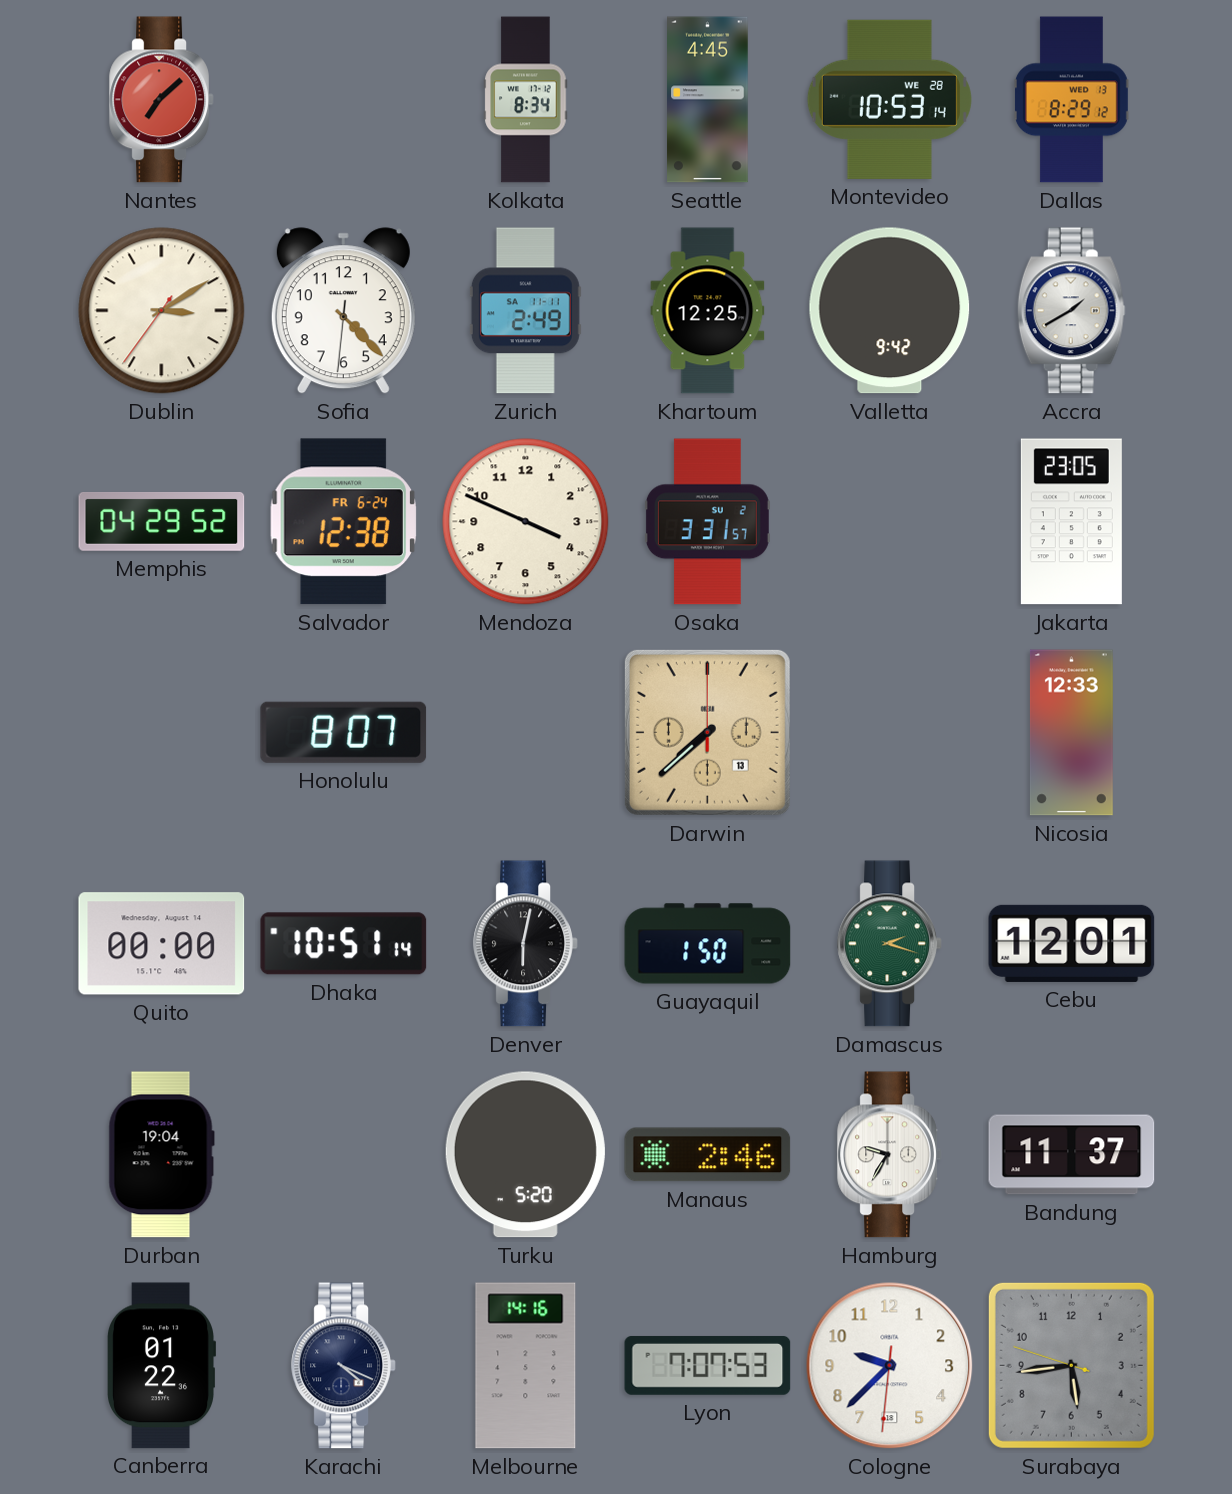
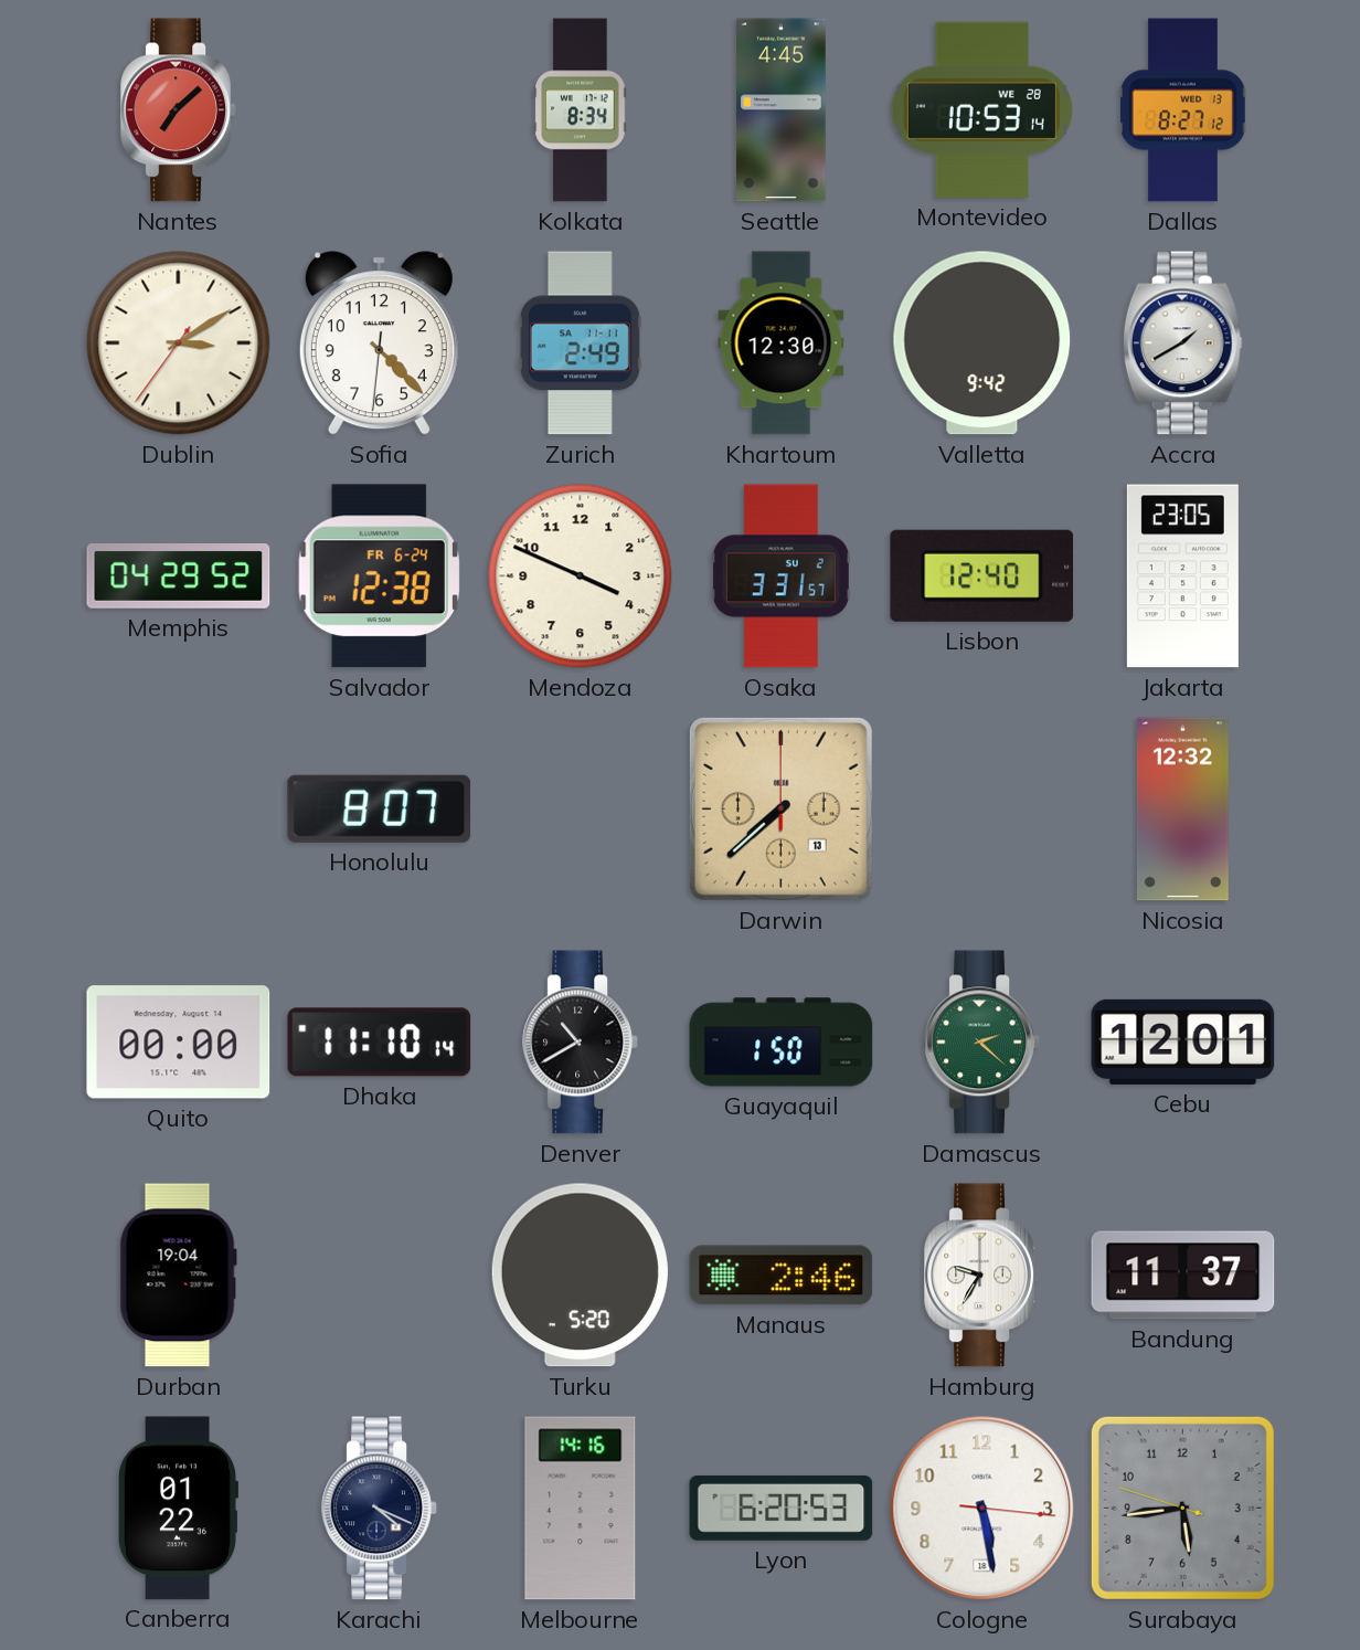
Dallas: 8:29 -> 8:27
Khartoum: 12:25 -> 12:30
Lisbon: none -> 12:40
Nicosia: 12:33 -> 12:32
Dhaka: 10:51 -> 11:10
Denver: 6:02 -> 10:40
Damascus: 2:18 -> 2:22
Lyon: 7:07 -> 6:20
Cologne: 9:37 -> 5:28
